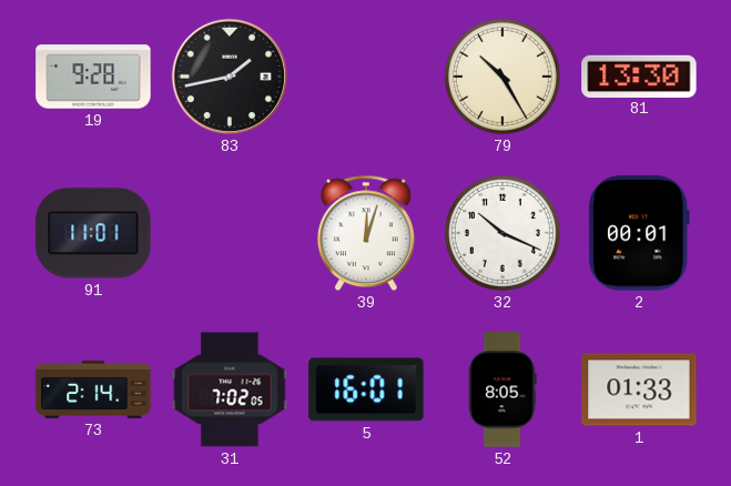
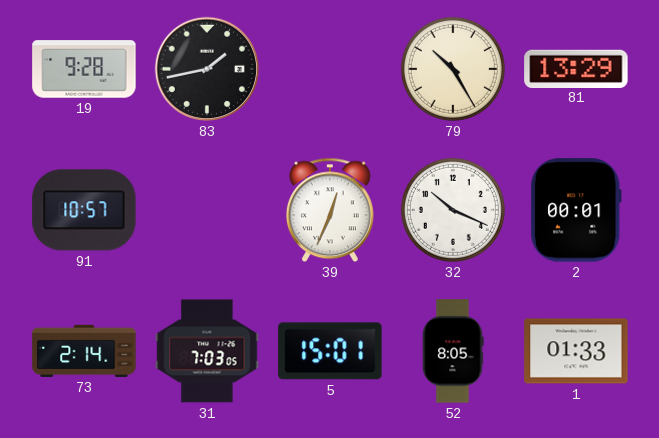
81: 13:30 -> 13:29
91: 11:01 -> 10:57
39: 12:03 -> 12:34
31: 7:02 -> 7:03
5: 16:01 -> 15:01
